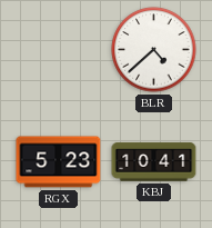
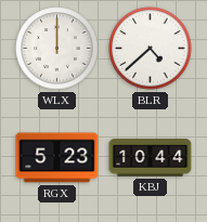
WLX: none -> 12:00
KBJ: 10:41 -> 10:44
